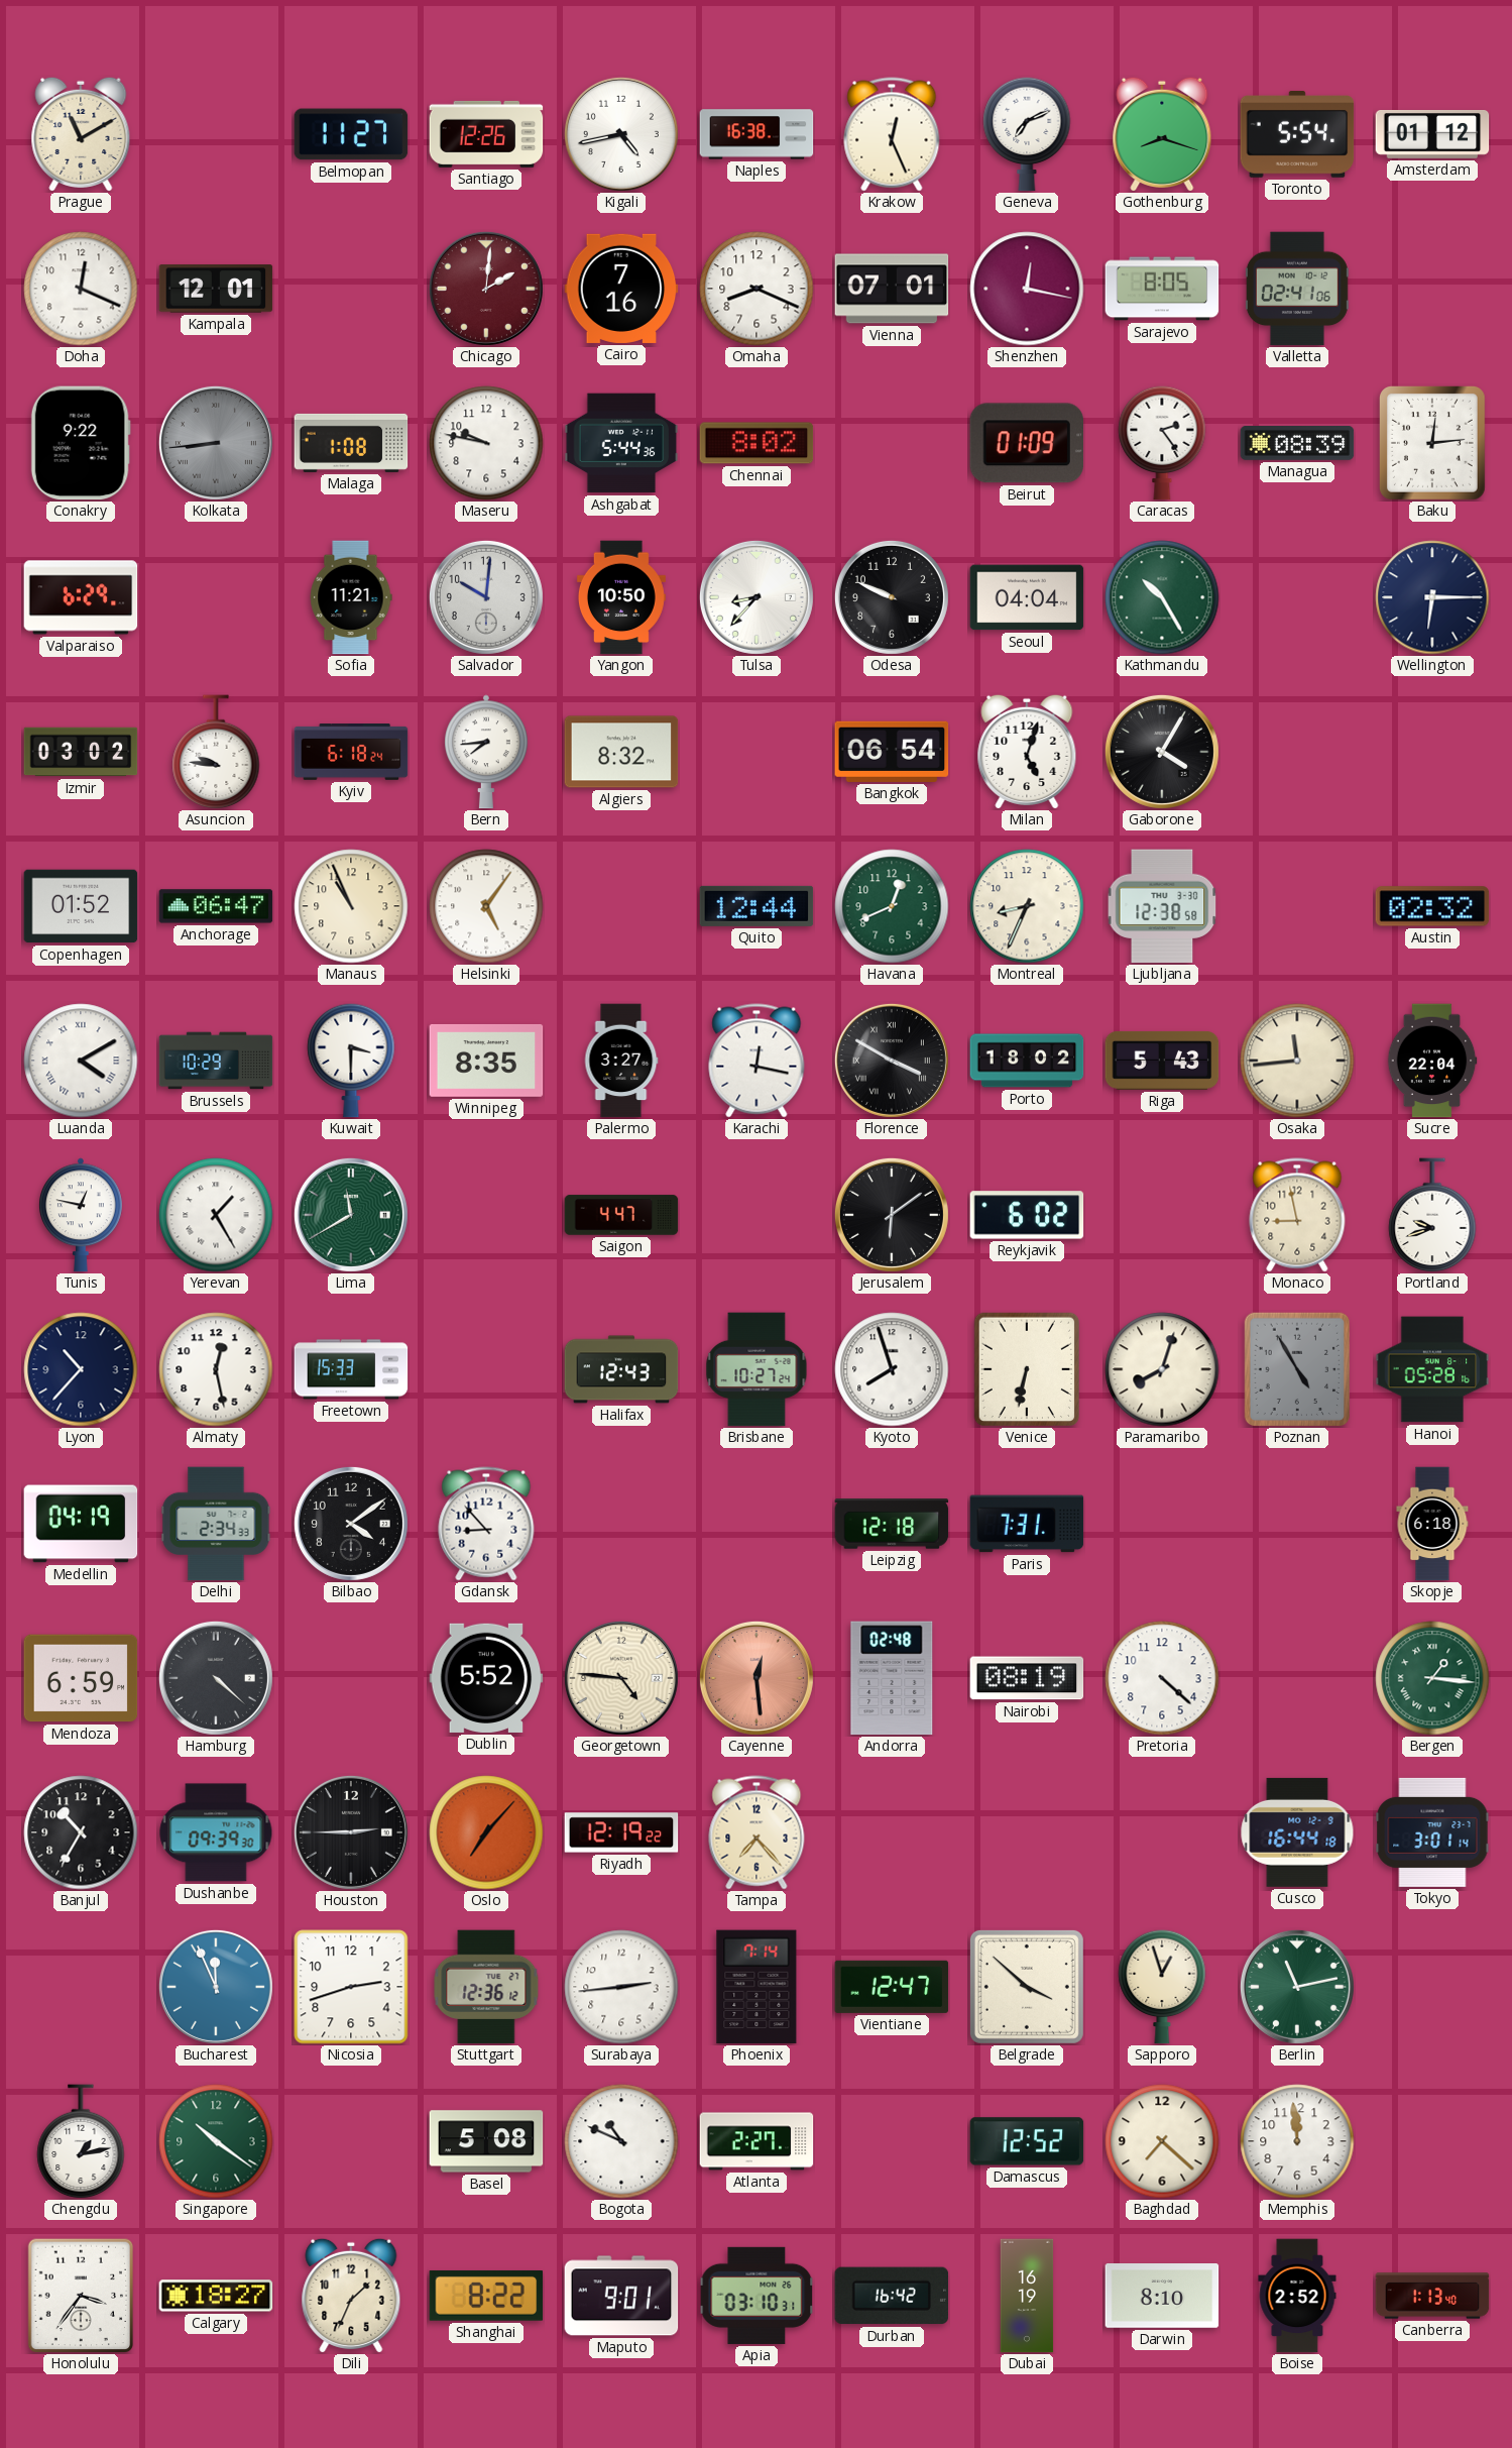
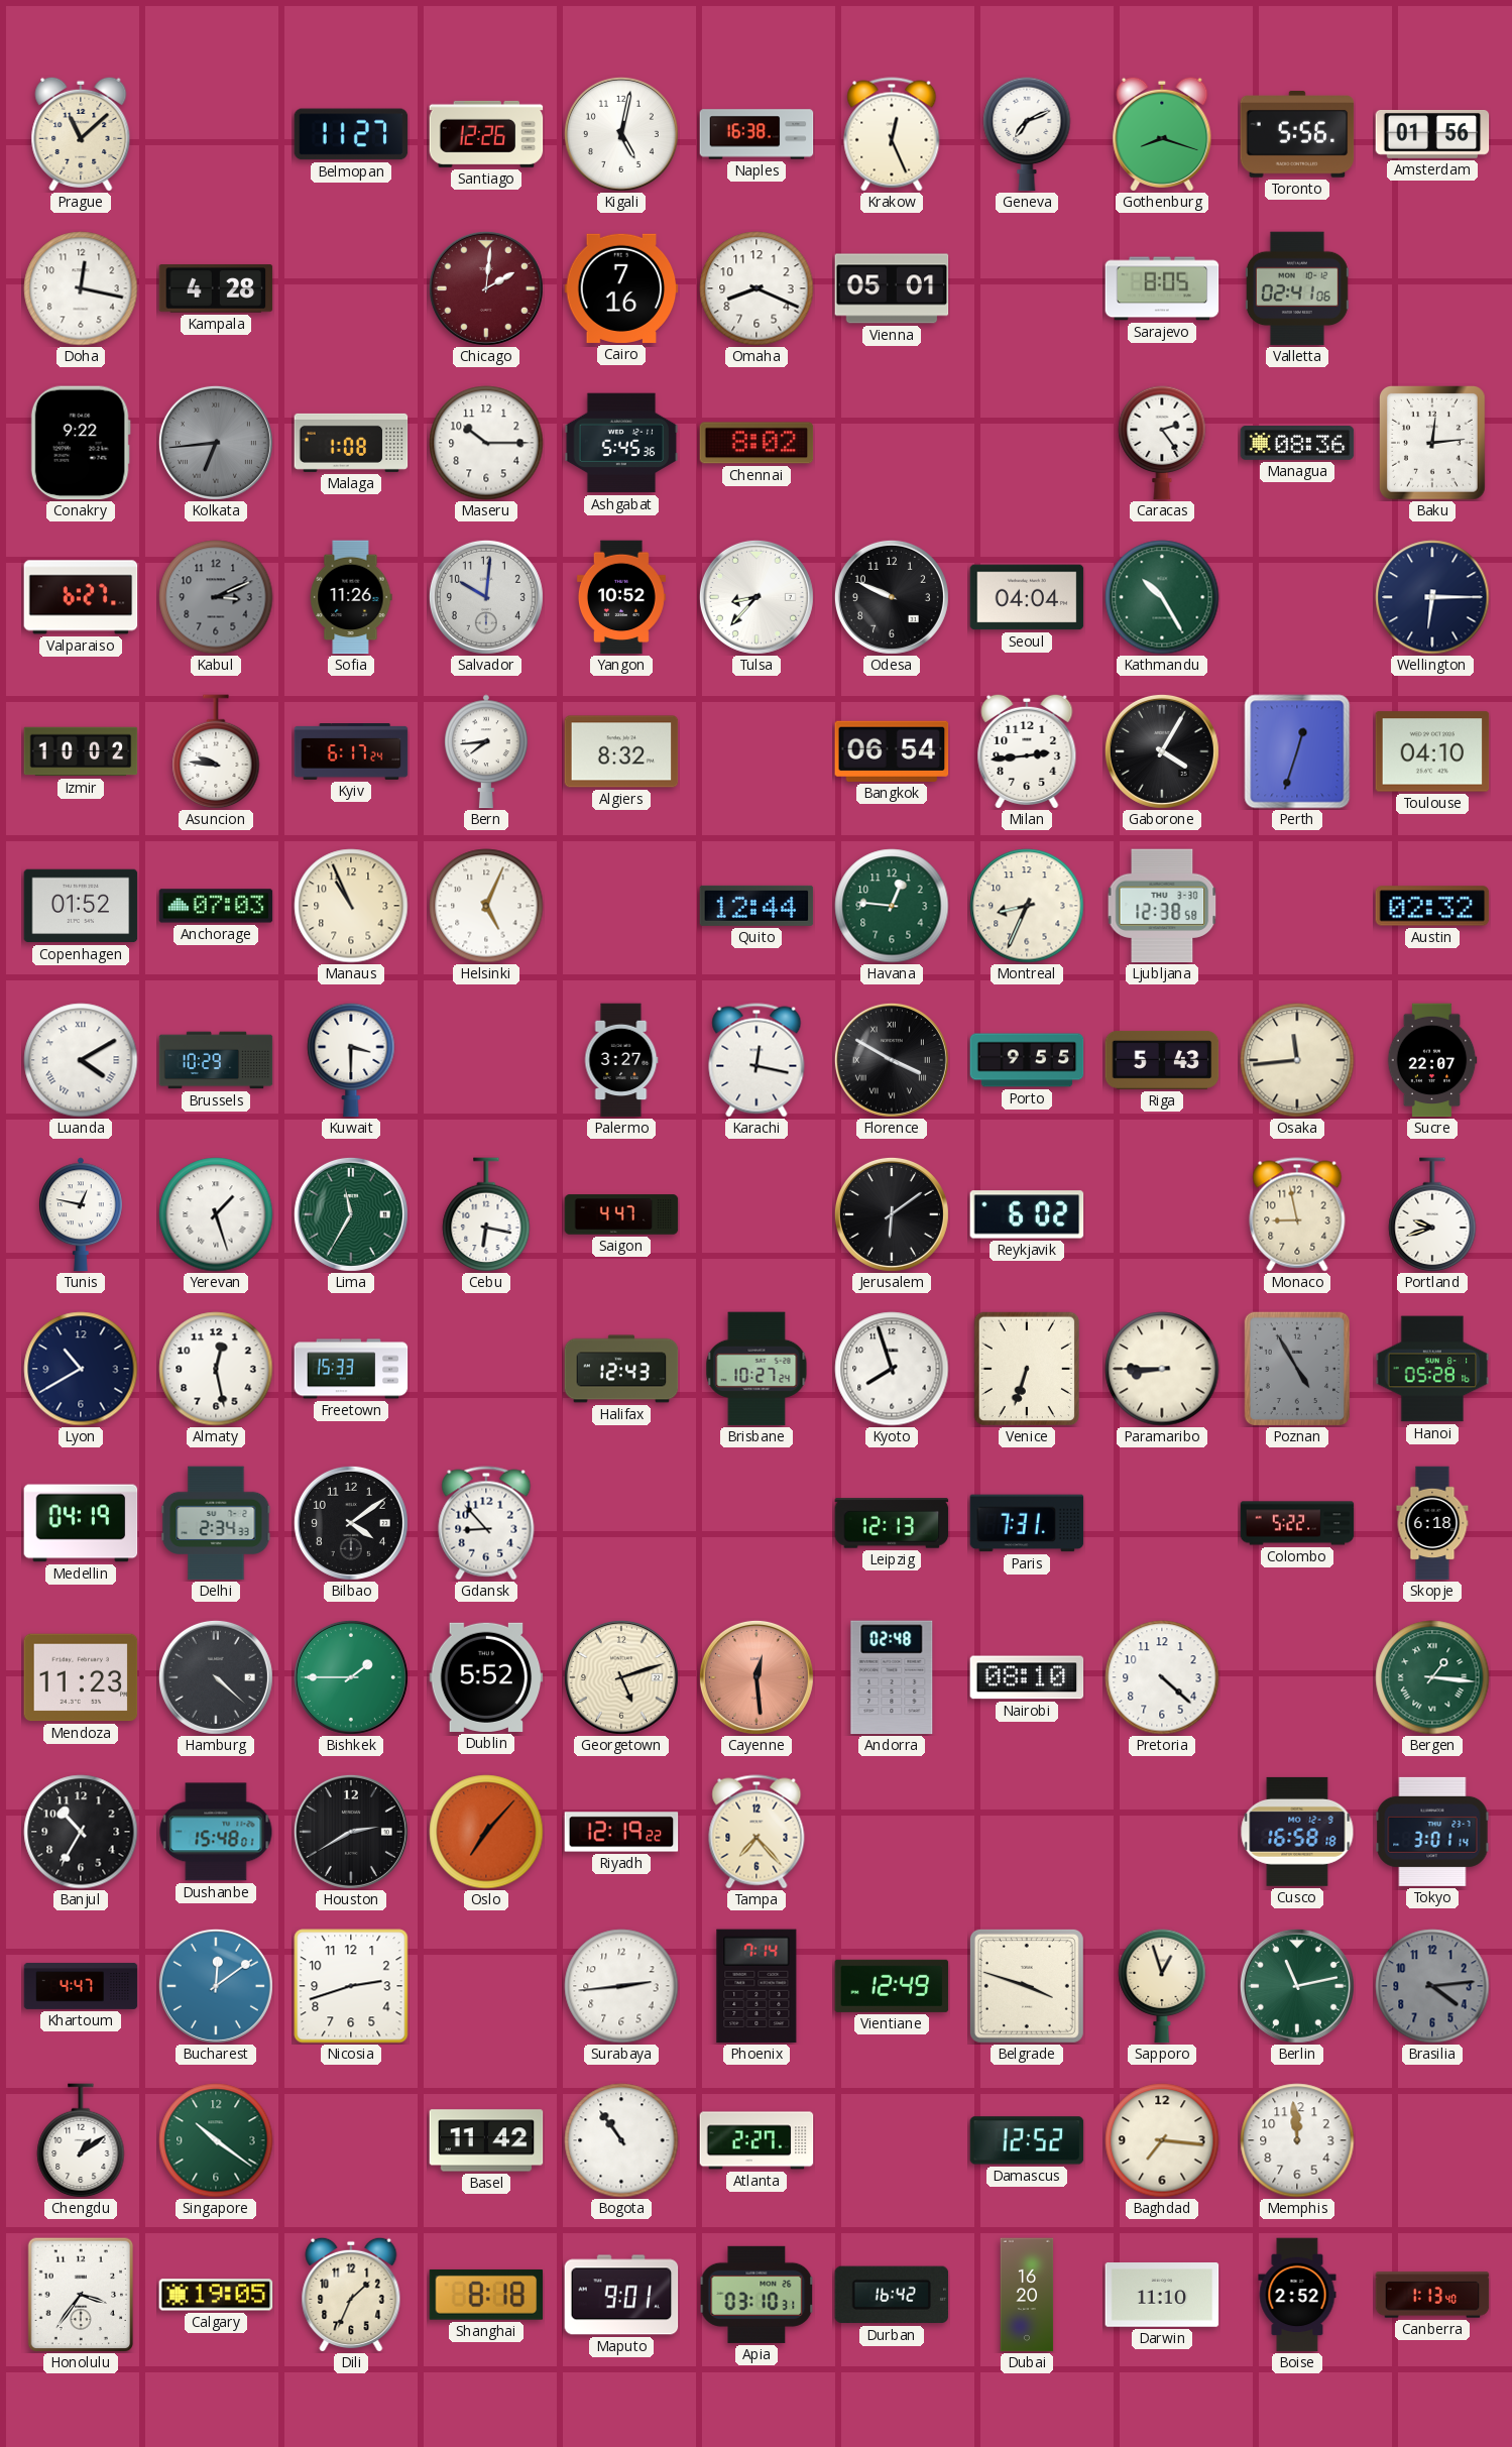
Prague: 11:10 -> 11:08
Kigali: 4:43 -> 5:02
Toronto: 5:54 -> 5:56
Amsterdam: 01:12 -> 01:56
Doha: 12:19 -> 12:17
Kampala: 12:01 -> 4:28
Vienna: 07:01 -> 05:01
Shenzhen: 12:17 -> none
Kolkata: 8:44 -> 6:44
Maseru: 9:47 -> 10:15
Ashgabat: 5:44 -> 5:45
Beirut: 01:09 -> none
Managua: 08:39 -> 08:36
Valparaiso: 6:29 -> 6:27
Kabul: none -> 3:11
Sofia: 11:21 -> 11:26
Yangon: 10:50 -> 10:52
Izmir: 03:02 -> 10:02
Kyiv: 6:18 -> 6:17
Milan: 5:03 -> 2:44
Perth: none -> 12:33
Toulouse: none -> 04:10
Anchorage: 06:47 -> 07:03
Helsinki: 5:06 -> 5:04
Havana: 12:41 -> 12:46
Winnipeg: 8:35 -> none
Porto: 18:02 -> 9:55
Sucre: 22:04 -> 22:07
Yerevan: 1:25 -> 1:27
Lima: 11:40 -> 11:35
Cebu: none -> 6:17
Lyon: 10:37 -> 10:40
Venice: 6:32 -> 6:33
Paramaribo: 8:03 -> 8:45
Leipzig: 12:18 -> 12:13
Colombo: none -> 5:22
Mendoza: 6:59 -> 11:23
Bishkek: none -> 1:45
Georgetown: 4:46 -> 5:12
Nairobi: 08:19 -> 08:10
Dushanbe: 09:39 -> 15:48
Houston: 2:45 -> 2:40
Cusco: 16:44 -> 16:58
Khartoum: none -> 4:47
Bucharest: 11:56 -> 12:09
Stuttgart: 12:36 -> none
Vientiane: 12:47 -> 12:49
Belgrade: 3:52 -> 3:48
Brasilia: none -> 4:14
Chengdu: 1:13 -> 1:09
Basel: 5:08 -> 11:42
Bogota: 10:49 -> 10:54
Baghdad: 7:22 -> 7:16
Calgary: 18:27 -> 19:05
Shanghai: 8:22 -> 8:18
Dubai: 16:19 -> 16:20
Darwin: 8:10 -> 11:10
